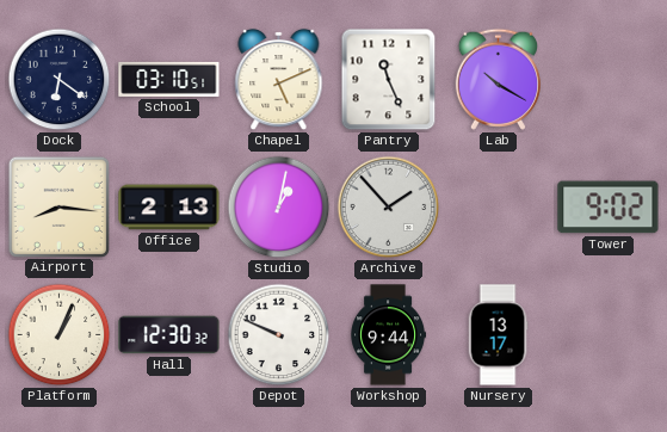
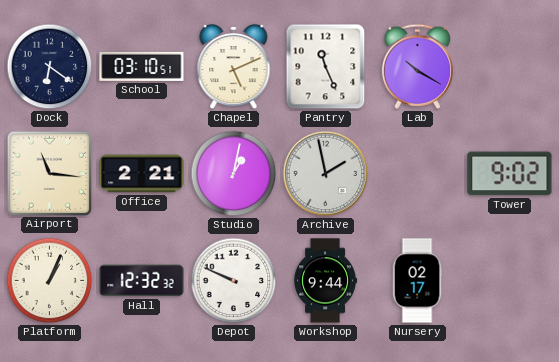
Airport: 8:16 -> 11:16
Office: 2:13 -> 2:21
Archive: 1:53 -> 1:58
Hall: 12:30 -> 12:32
Nursery: 13:17 -> 02:17
